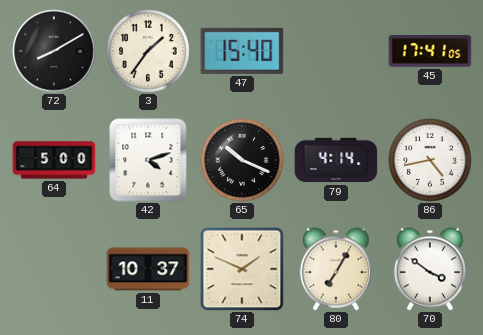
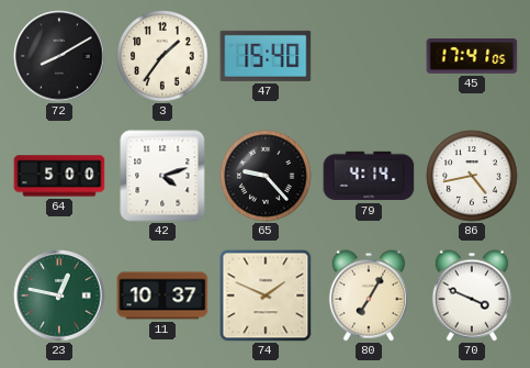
65: 10:19 -> 9:23
23: none -> 12:47
70: 3:51 -> 3:49
